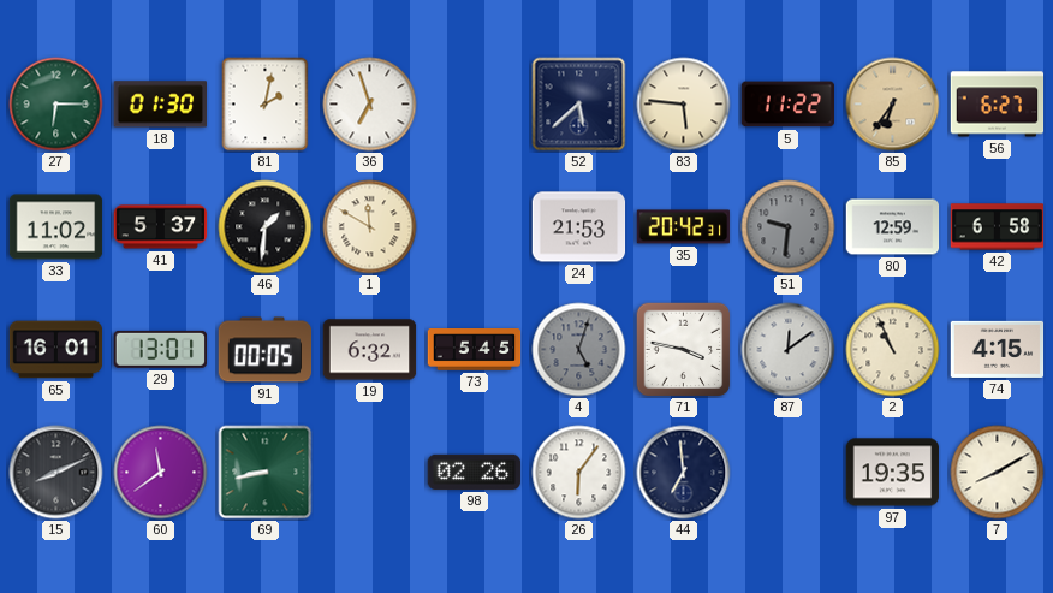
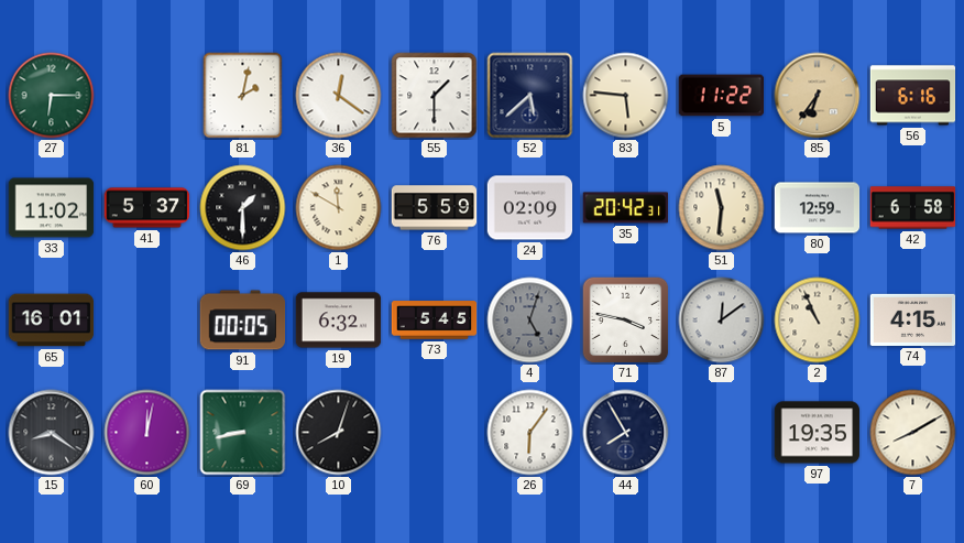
18: 01:30 -> none
36: 6:57 -> 12:21
55: none -> 1:30
56: 6:27 -> 6:16
46: 1:31 -> 1:30
76: none -> 5:59
24: 21:53 -> 02:09
51: 9:31 -> 11:31
51 dial: grey -> cream
29: 13:01 -> none
15: 8:11 -> 8:21
60: 11:39 -> 12:02
10: none -> 8:03
98: 02:26 -> none
44: 6:59 -> 7:55
